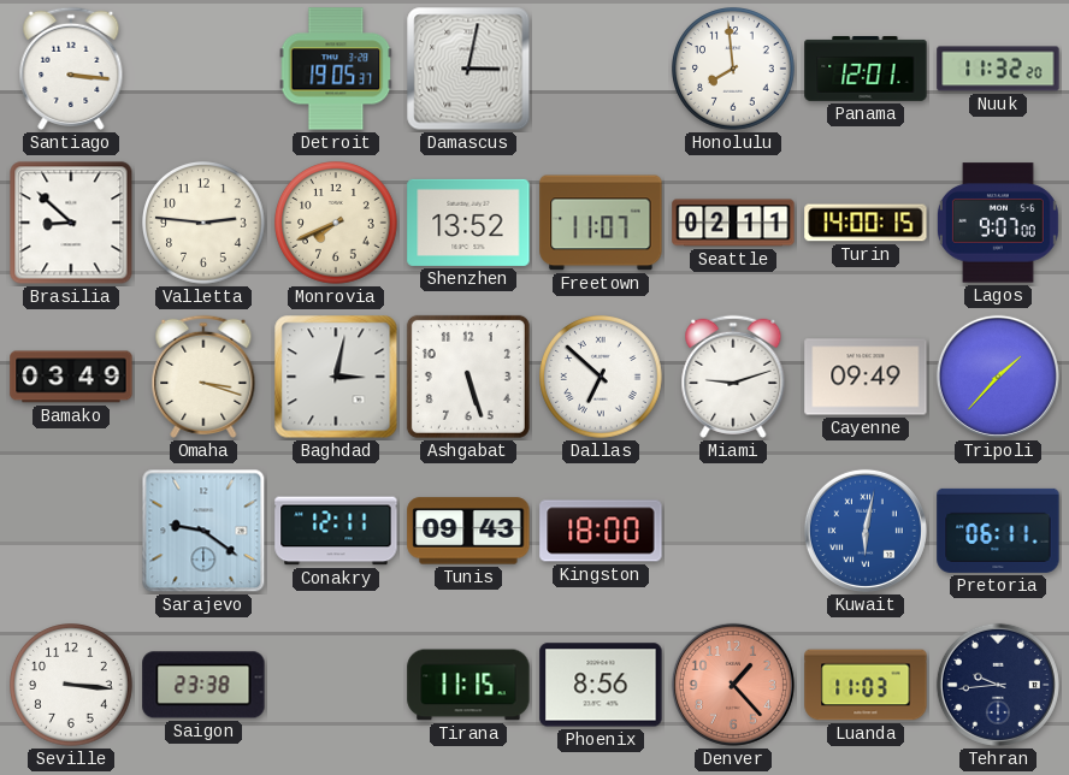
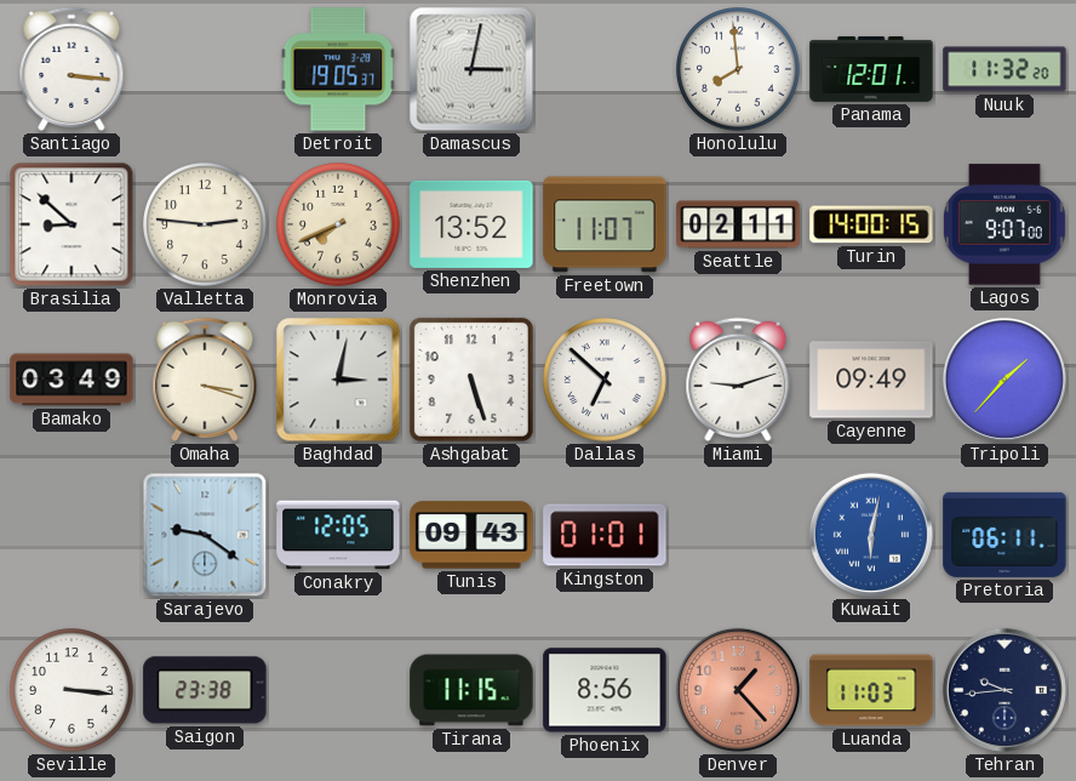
Conakry: 12:11 -> 12:05
Kingston: 18:00 -> 01:01
